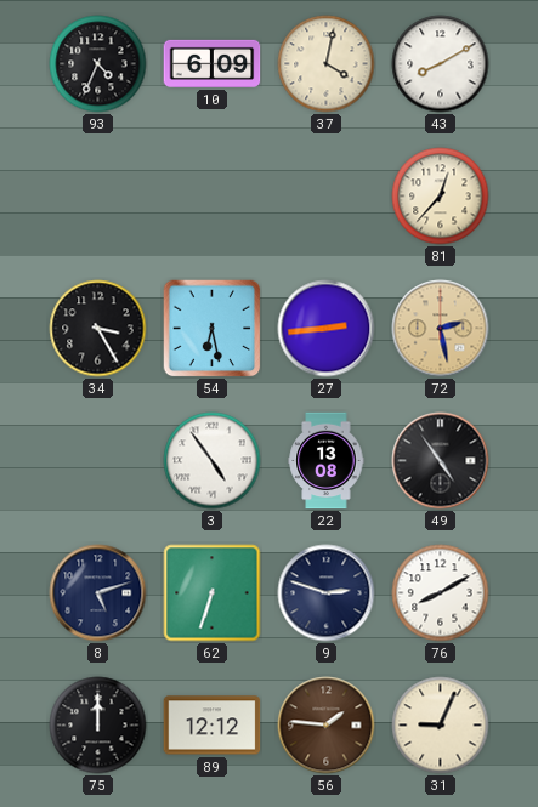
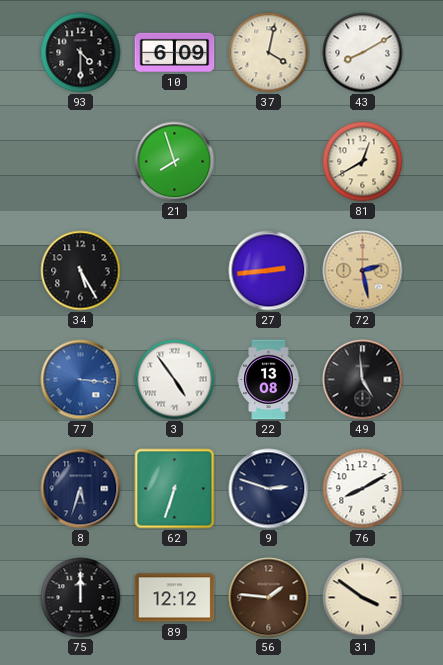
93: 4:34 -> 4:30
21: none -> 7:57
81: 12:37 -> 12:40
34: 3:25 -> 5:25
54: 6:28 -> none
77: none -> 3:16
49: 4:54 -> 4:59
8: 5:12 -> 5:33
31: 9:04 -> 3:51
